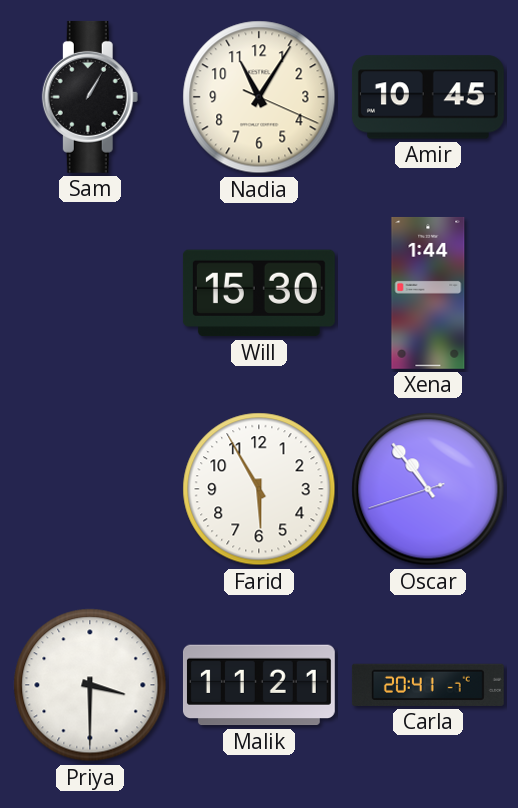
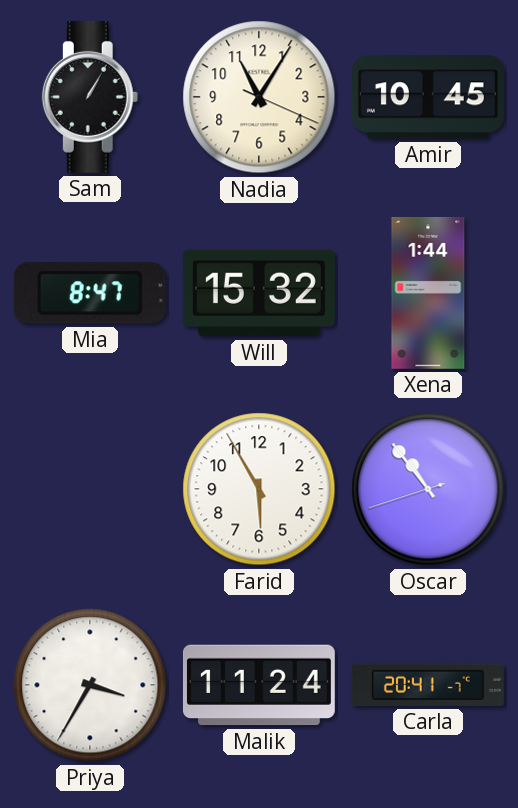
Mia: none -> 8:47
Will: 15:30 -> 15:32
Priya: 3:30 -> 3:35
Malik: 11:21 -> 11:24
